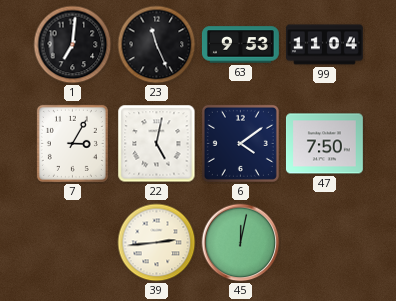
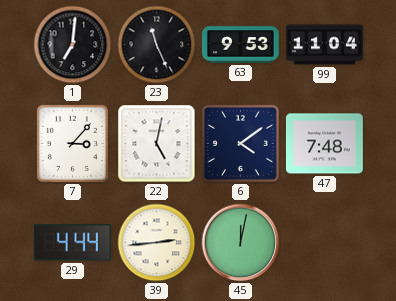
7: 3:05 -> 3:07
47: 7:50 -> 7:48
29: none -> 4:44
